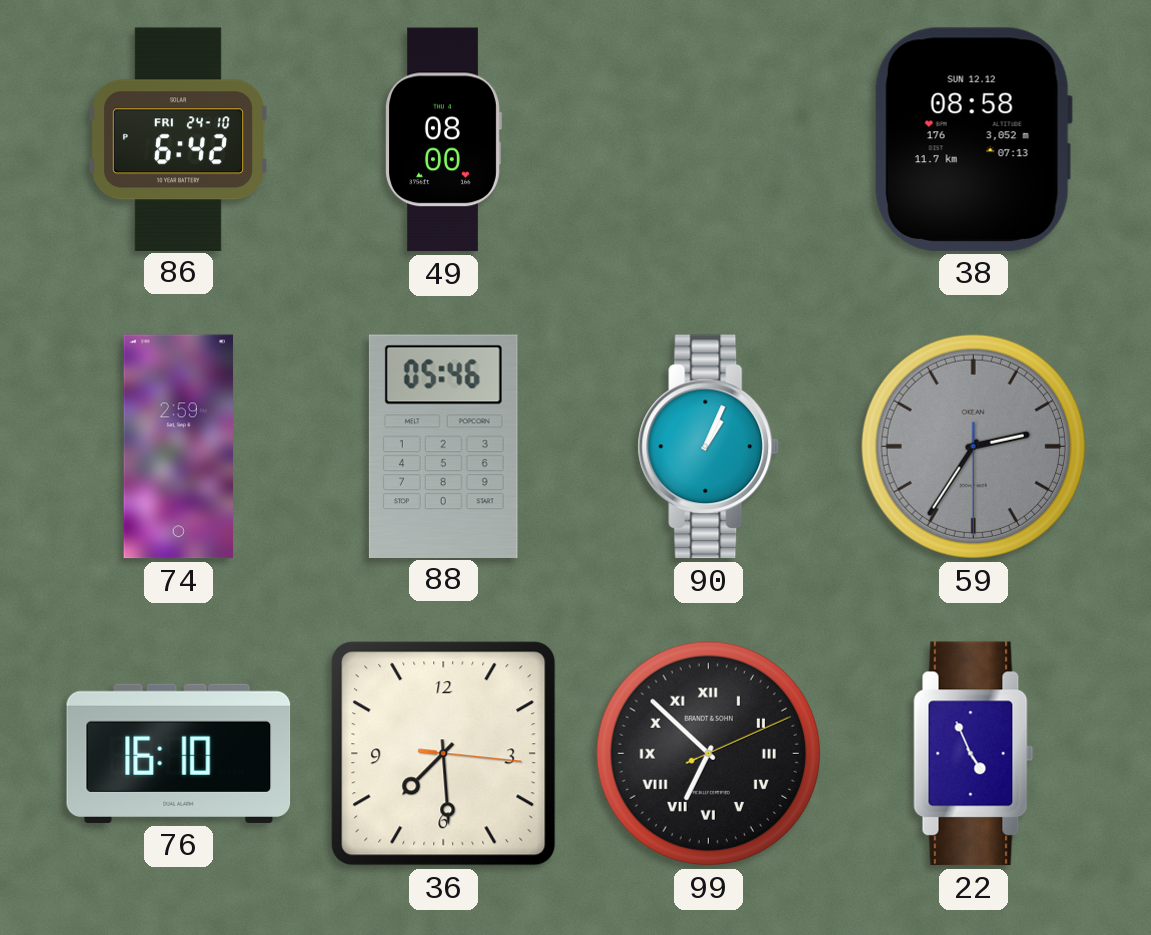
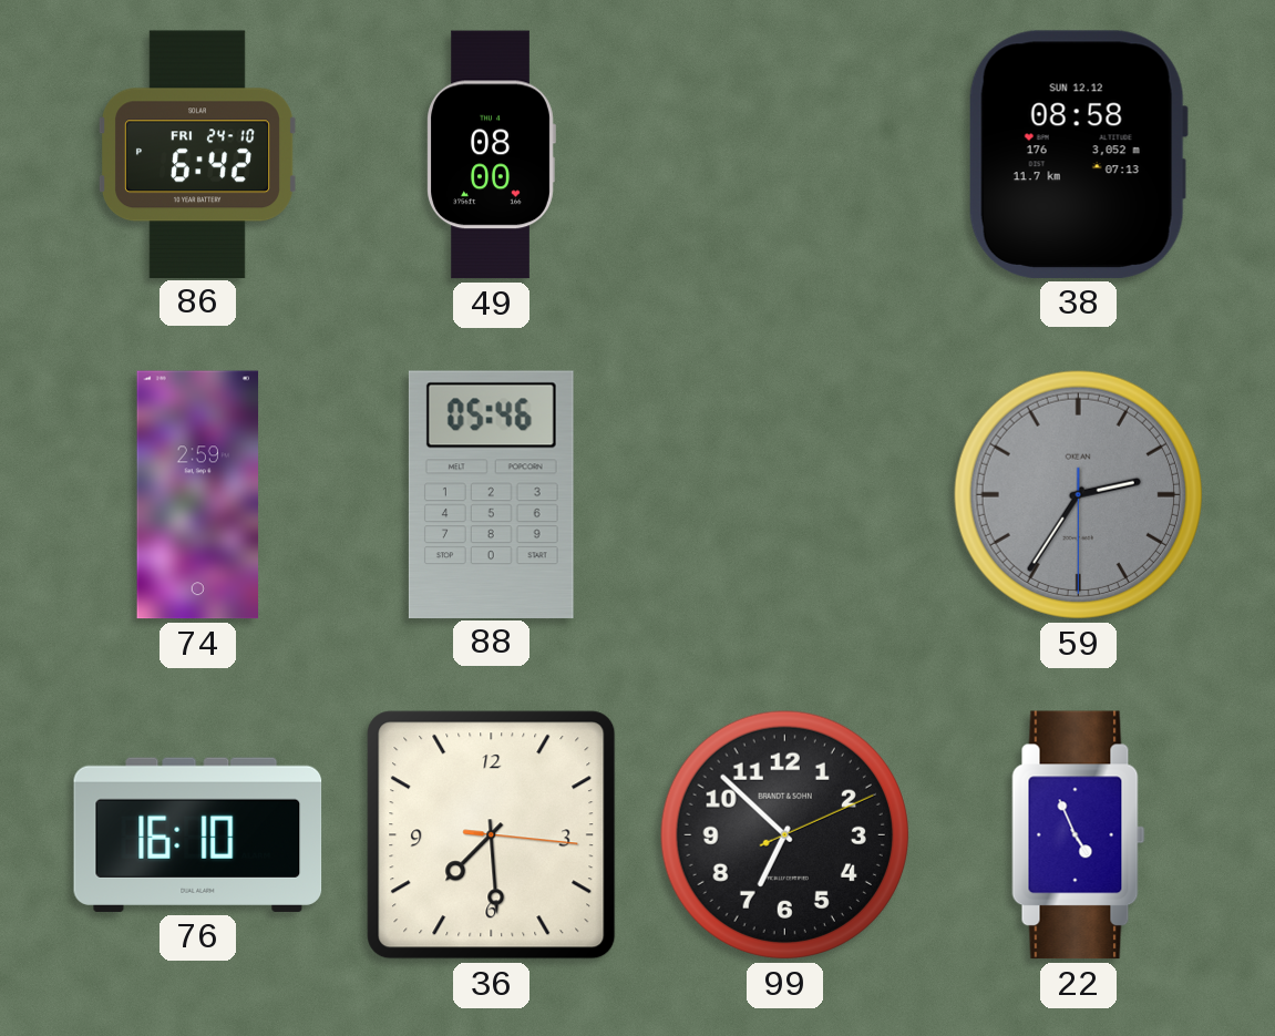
90: 1:04 -> none
99 numerals: Roman -> Arabic
